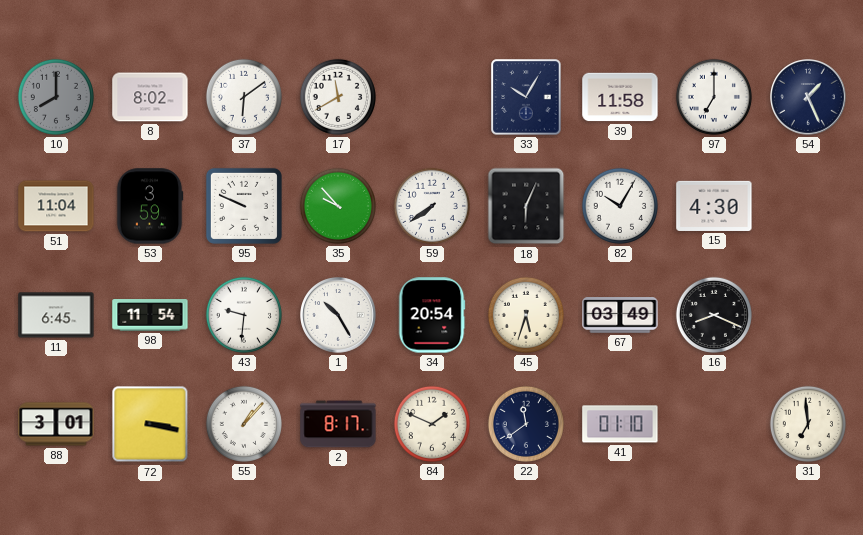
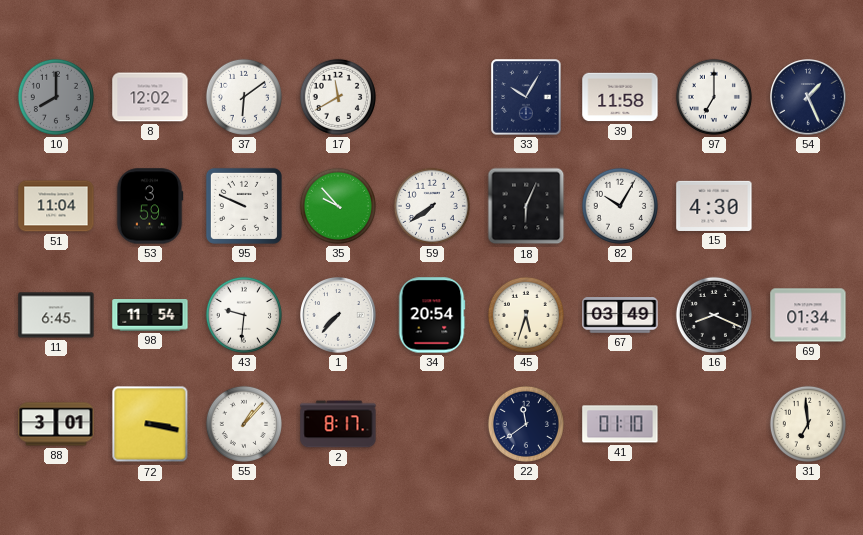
8: 8:02 -> 12:02
1: 10:25 -> 7:37
69: none -> 01:34
84: 1:49 -> none
